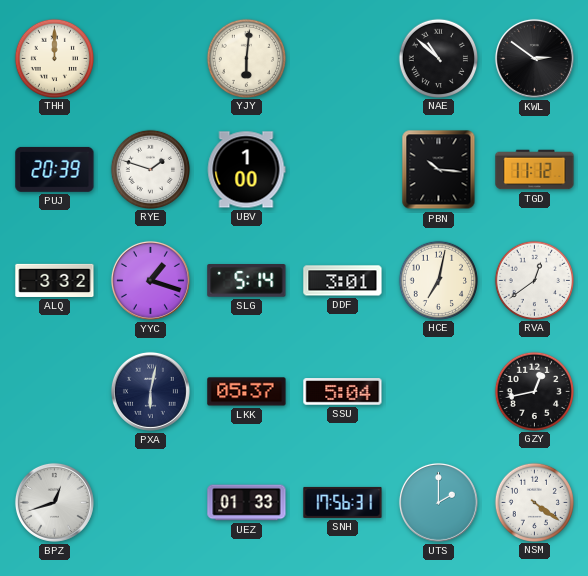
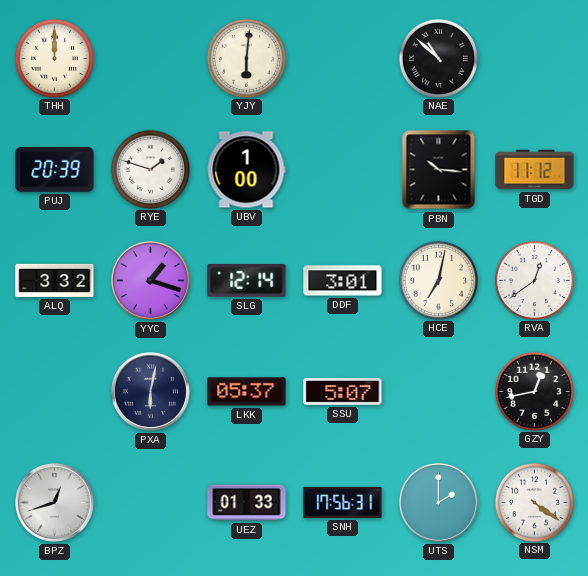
KWL: 2:51 -> none
SLG: 5:14 -> 12:14
SSU: 5:04 -> 5:07
